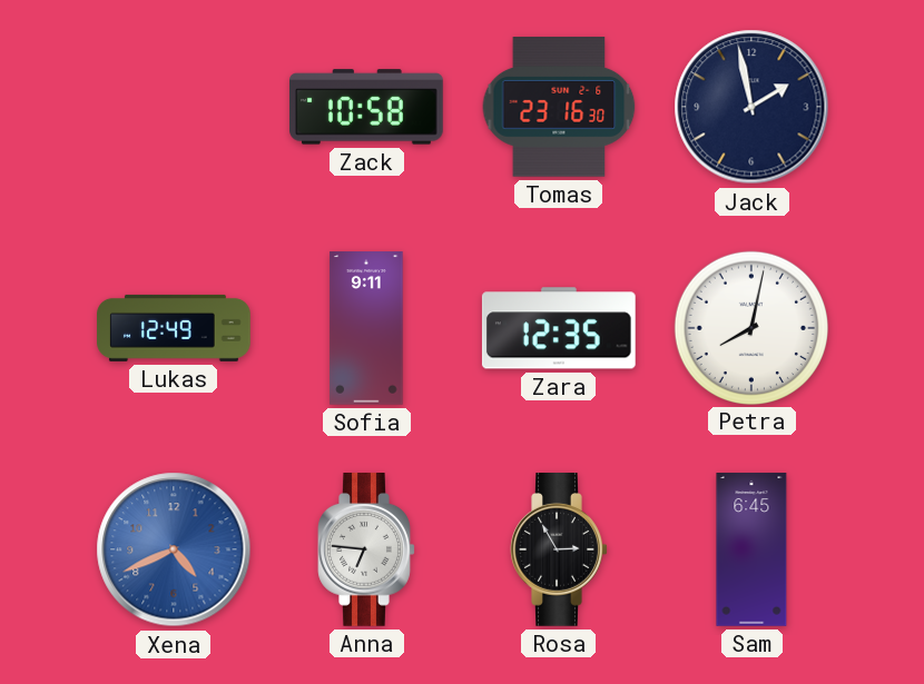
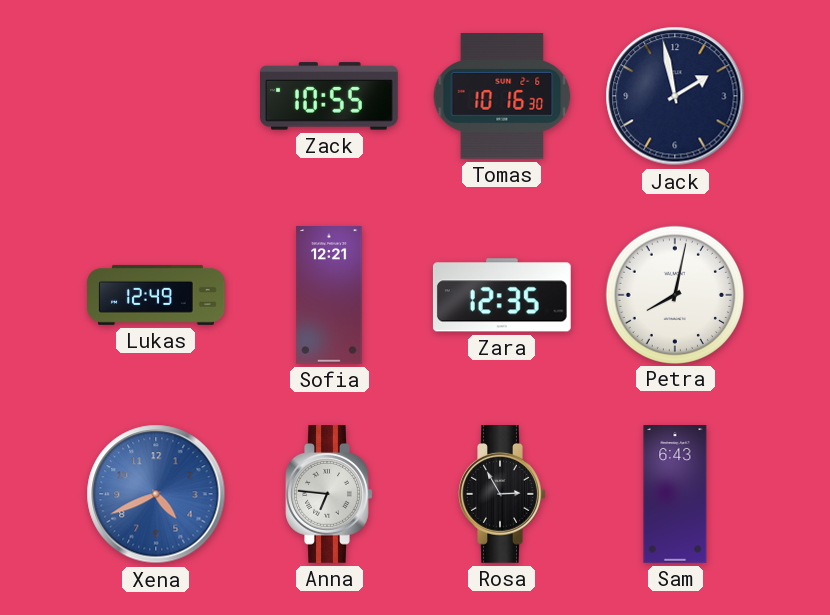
Zack: 10:58 -> 10:55
Tomas: 23:16 -> 10:16
Sofia: 9:11 -> 12:21
Sam: 6:45 -> 6:43
